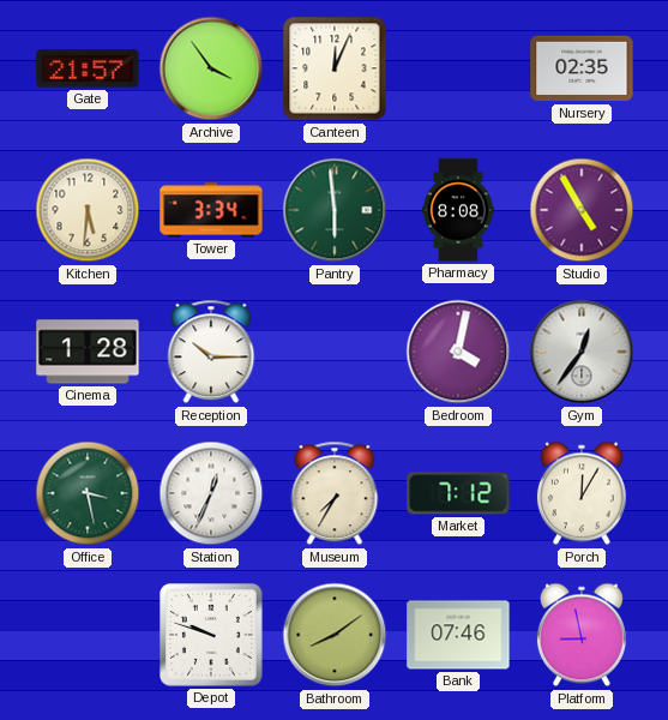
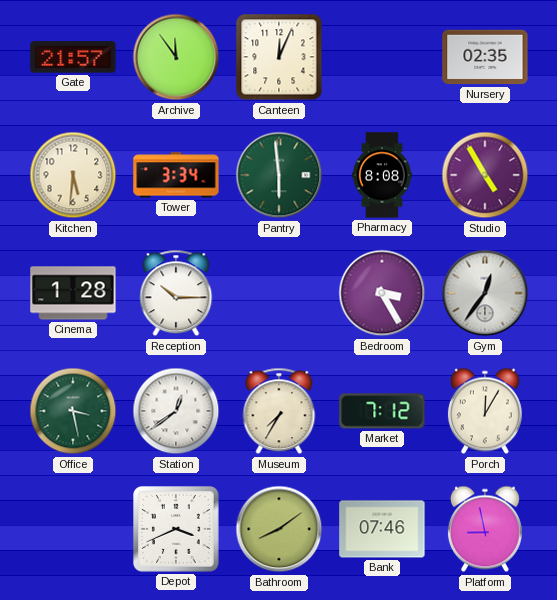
Archive: 3:54 -> 11:54
Bedroom: 4:02 -> 3:25
Station: 12:34 -> 12:39
Depot: 9:48 -> 3:41
